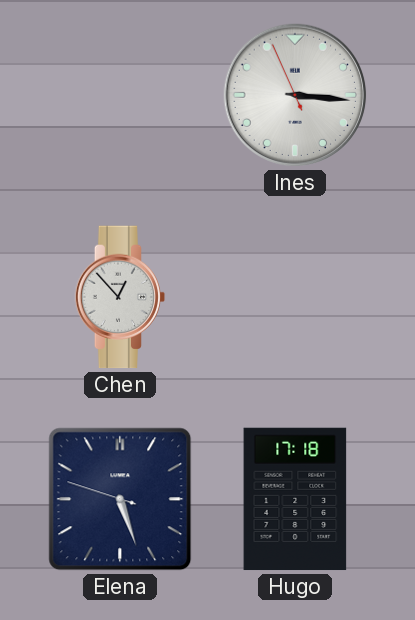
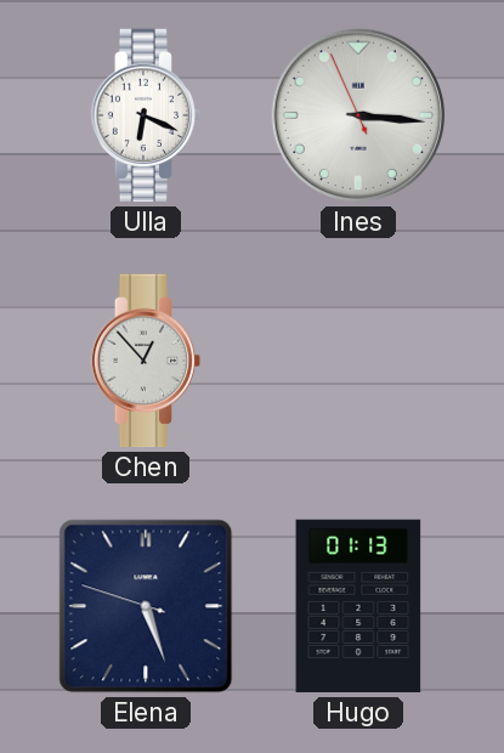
Ulla: none -> 6:19
Hugo: 17:18 -> 01:13
